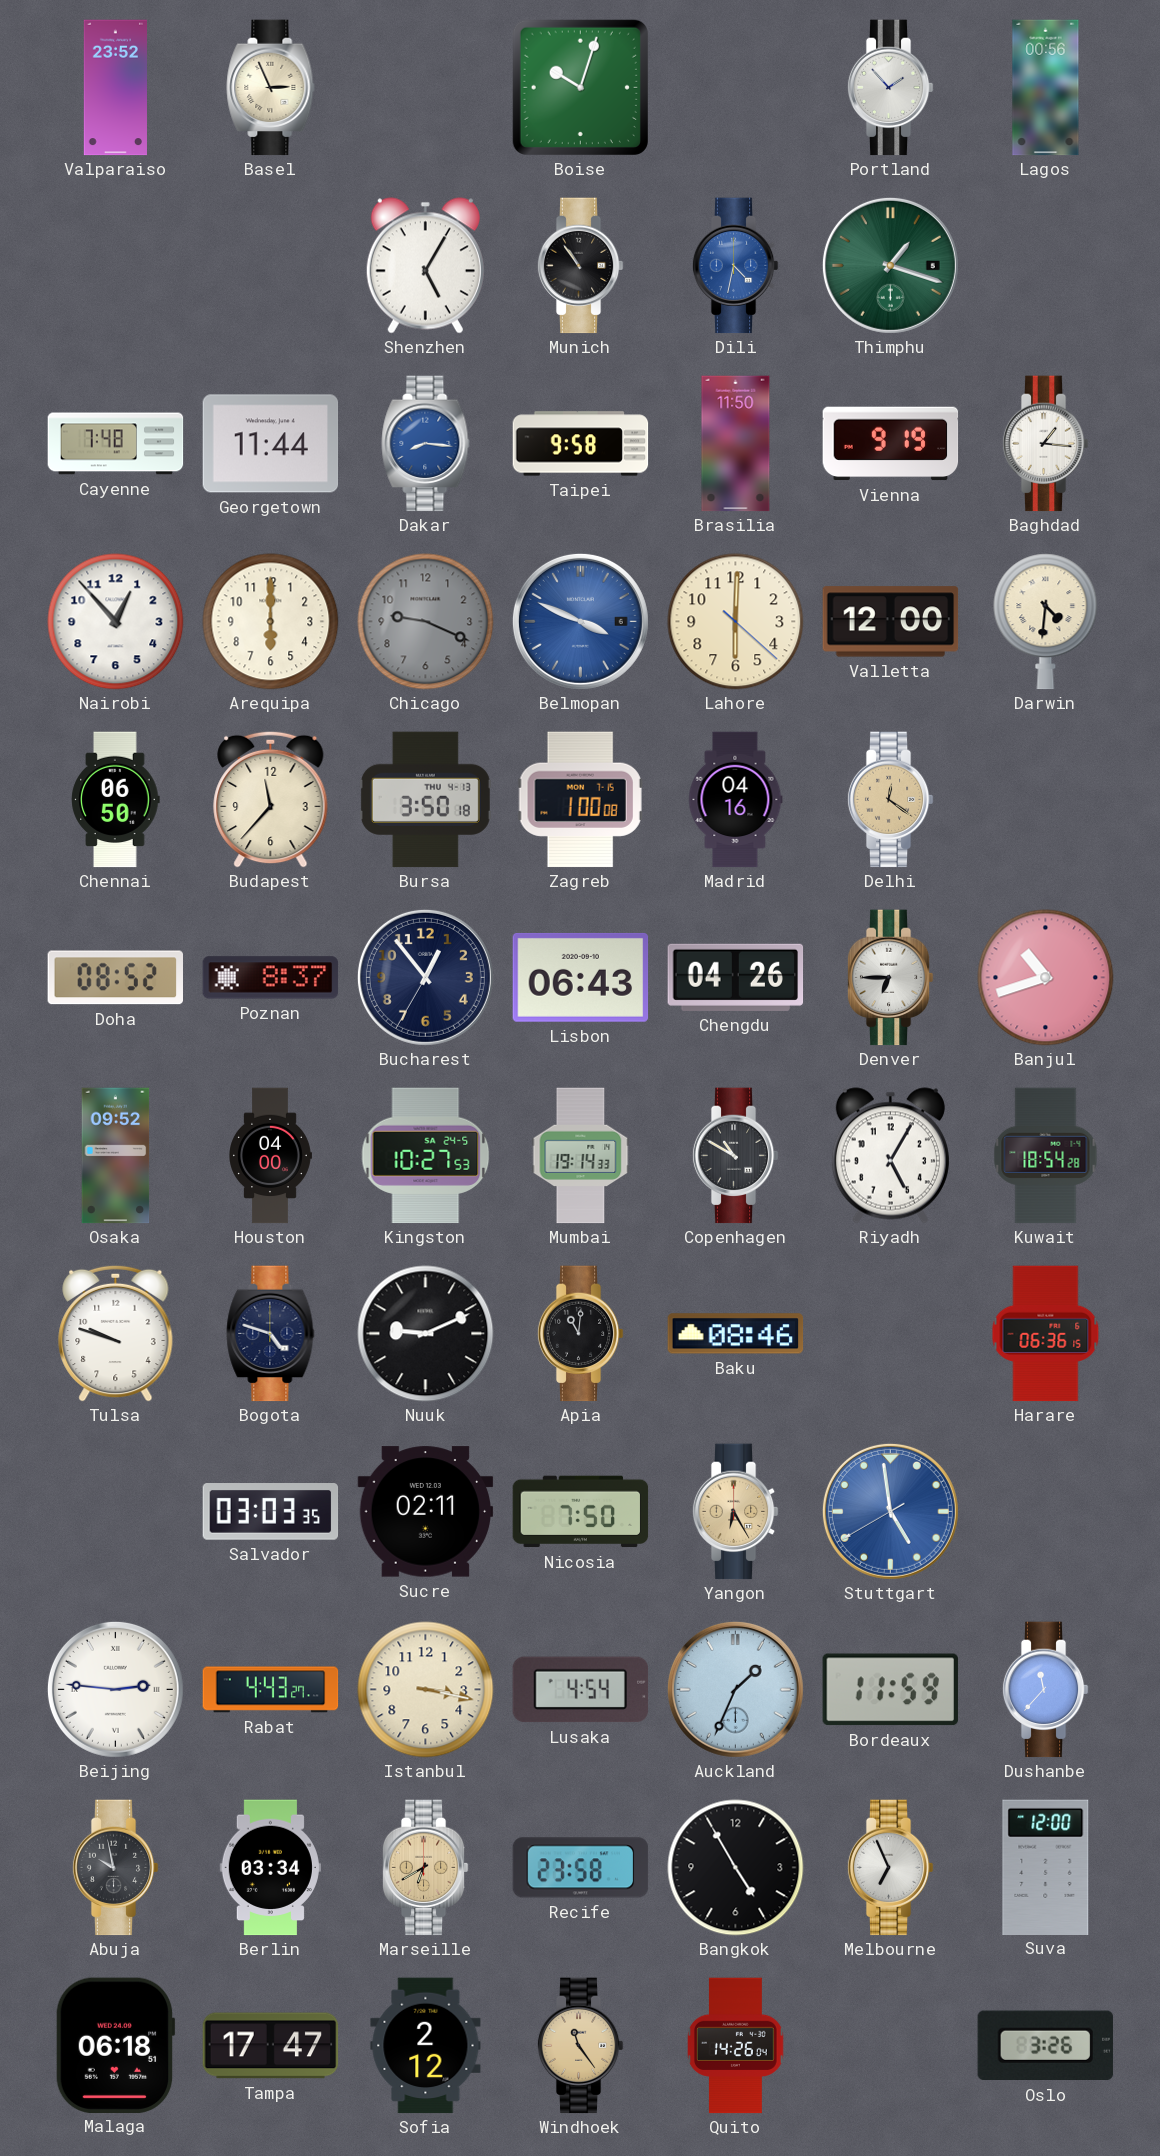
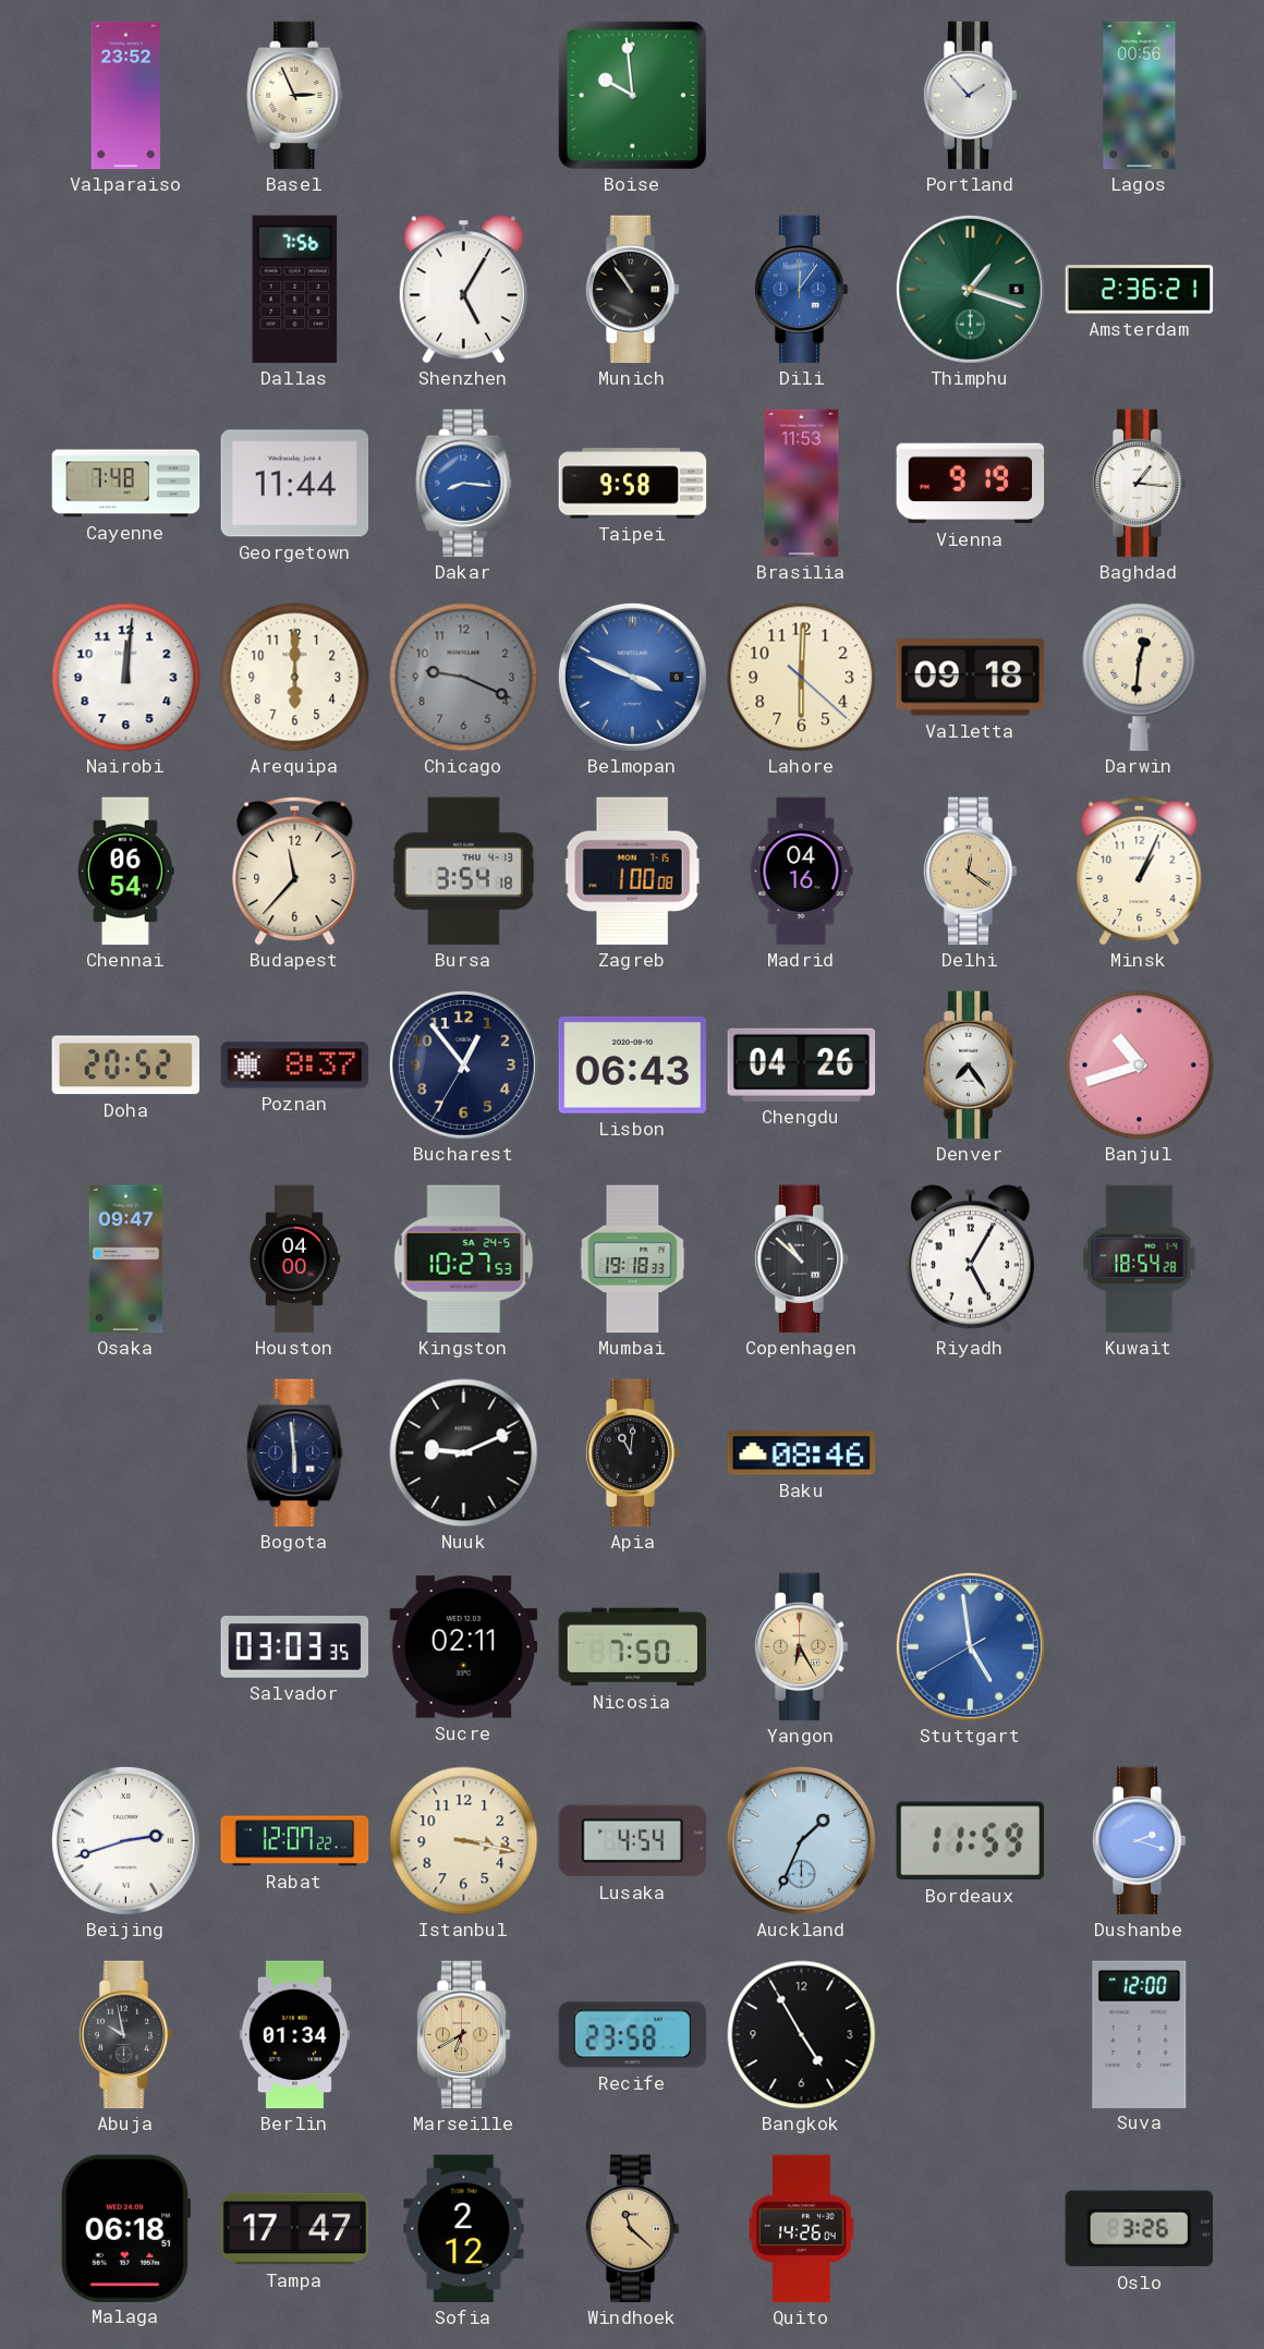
Boise: 10:03 -> 9:59
Dallas: none -> 7:56
Dili: 4:32 -> 12:06
Amsterdam: none -> 2:36
Brasilia: 11:50 -> 11:53
Nairobi: 12:53 -> 12:01
Valletta: 12:00 -> 09:18
Darwin: 4:31 -> 12:31
Chennai: 06:50 -> 06:54
Bursa: 3:50 -> 3:54
Minsk: none -> 1:04
Doha: 08:52 -> 20:52
Denver: 6:45 -> 7:24
Osaka: 09:52 -> 09:47
Mumbai: 19:14 -> 19:18
Copenhagen: 10:50 -> 10:52
Tulsa: 9:48 -> none
Bogota: 4:48 -> 5:59
Harare: 06:36 -> none
Beijing: 2:46 -> 2:42
Rabat: 4:43 -> 12:07
Dushanbe: 11:37 -> 2:18
Berlin: 03:34 -> 01:34
Melbourne: 6:56 -> none
Windhoek: 11:24 -> 11:22
